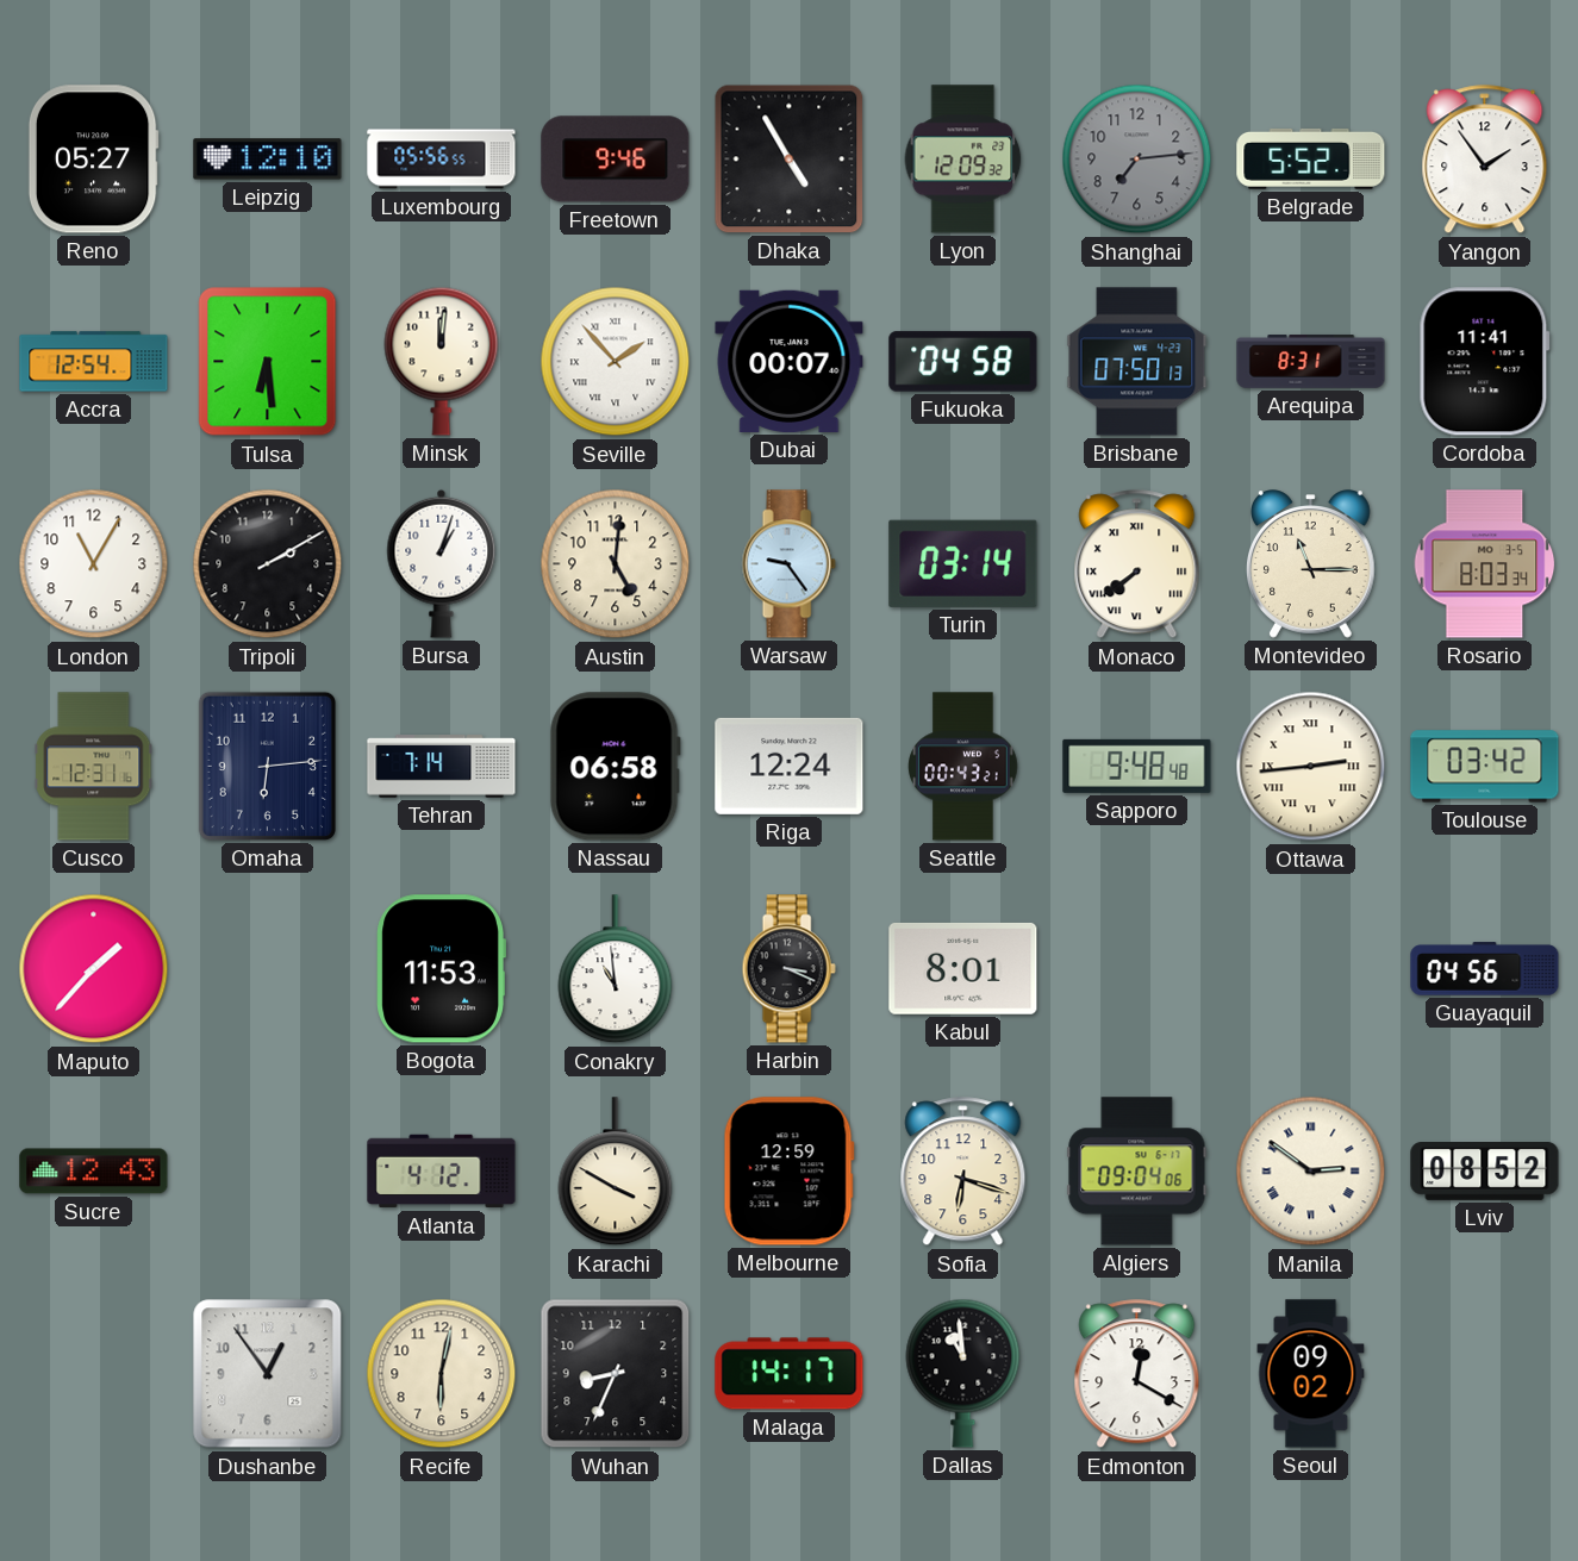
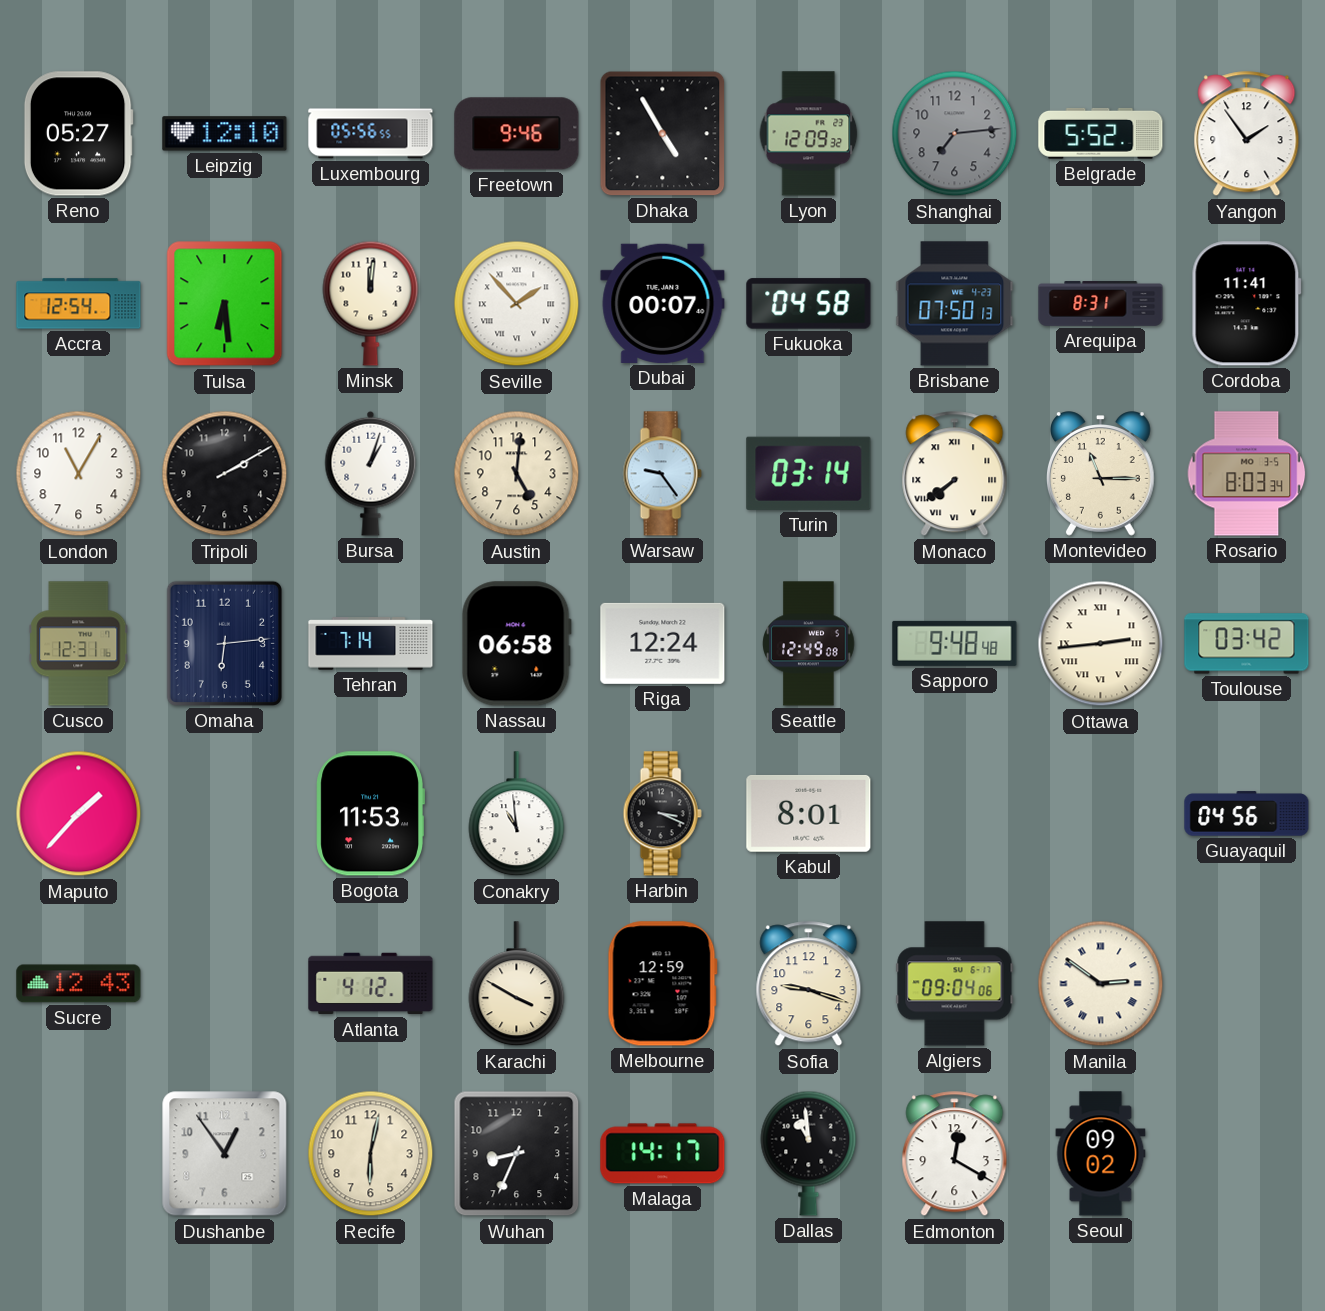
Seattle: 00:43 -> 12:49
Sofia: 6:18 -> 9:18
Lviv: 08:52 -> none
